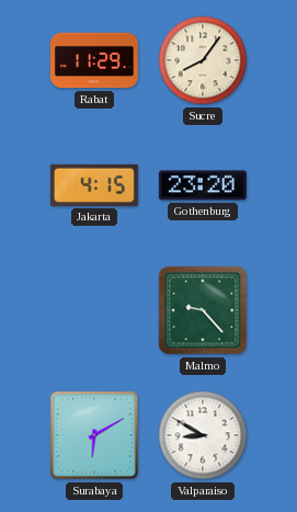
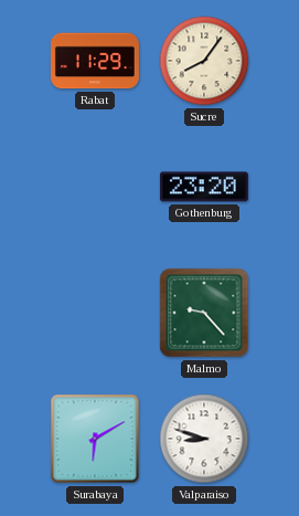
Jakarta: 4:15 -> none
Valparaiso: 8:50 -> 8:48
